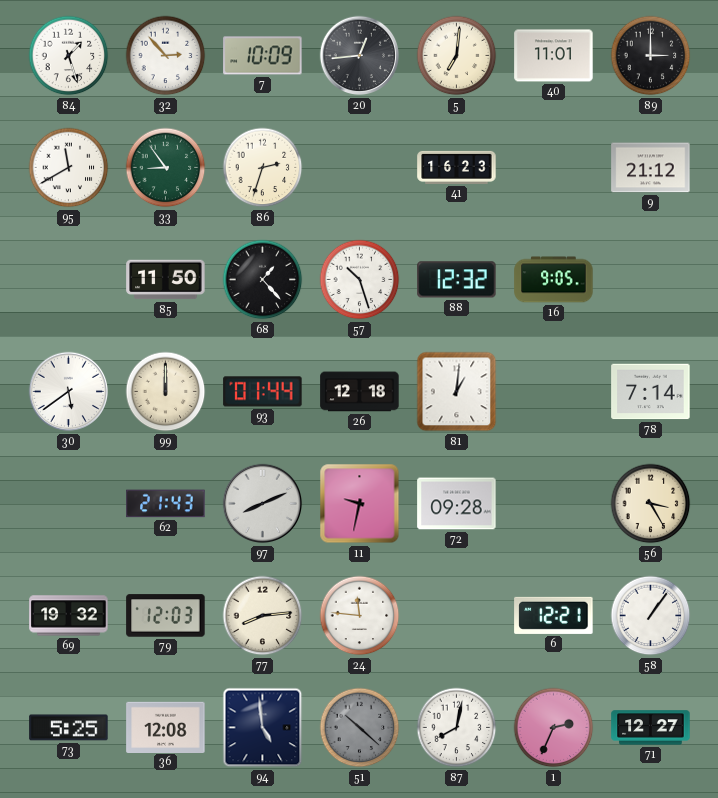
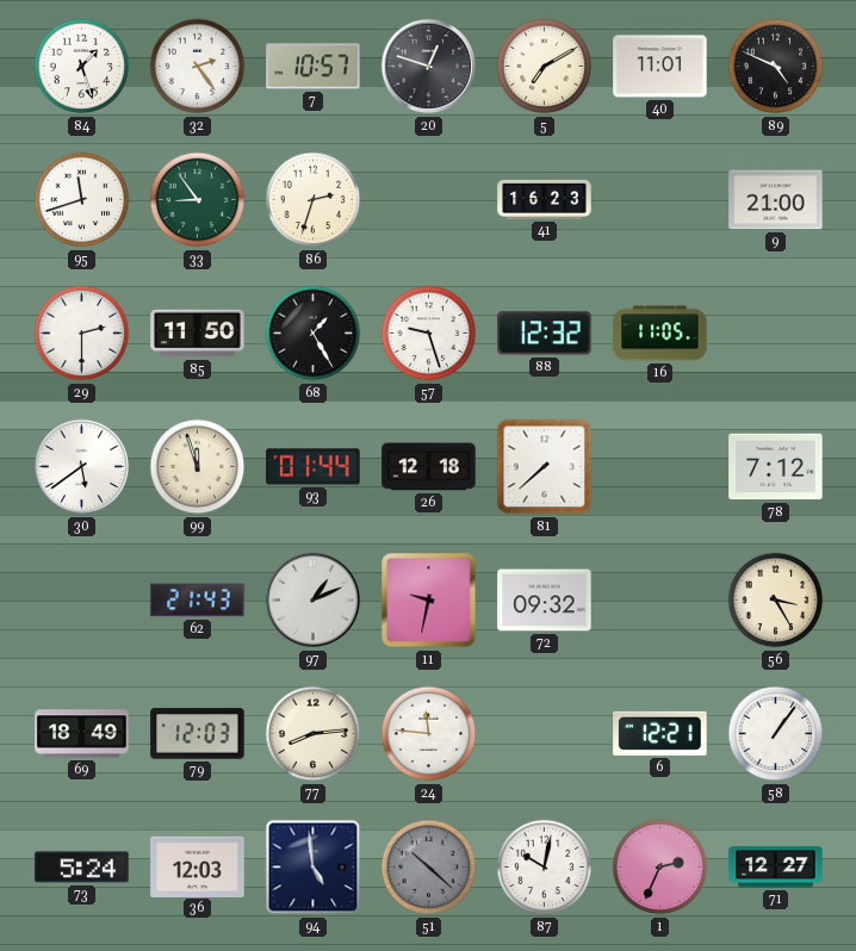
32: 2:53 -> 2:24
7: 10:09 -> 10:57
20: 12:44 -> 12:48
5: 7:01 -> 7:10
89: 3:00 -> 4:49
95: 11:40 -> 11:42
9: 21:12 -> 21:00
29: none -> 2:30
68: 1:23 -> 1:25
57: 10:27 -> 9:27
16: 9:05 -> 11:05
99: 12:00 -> 11:57
81: 1:01 -> 7:38
78: 7:14 -> 7:12
97: 8:11 -> 1:11
72: 09:28 -> 09:32
69: 19:32 -> 18:49
73: 5:25 -> 5:24
36: 12:08 -> 12:03
87: 8:02 -> 10:02
